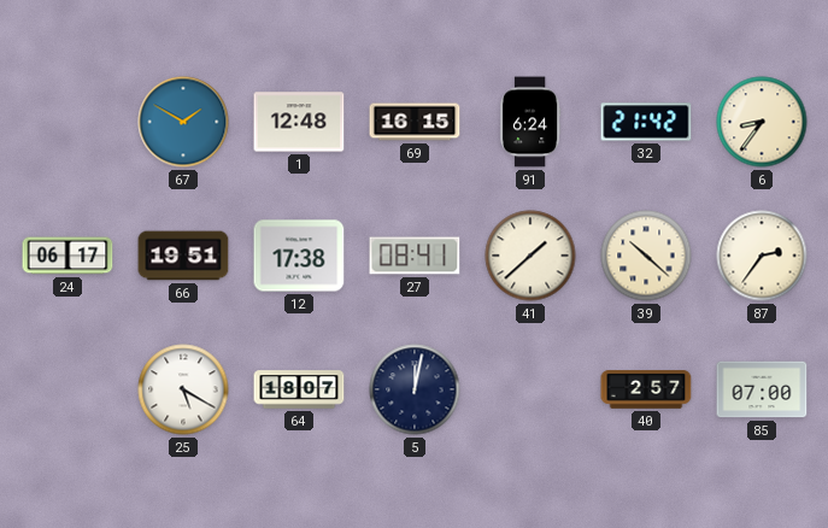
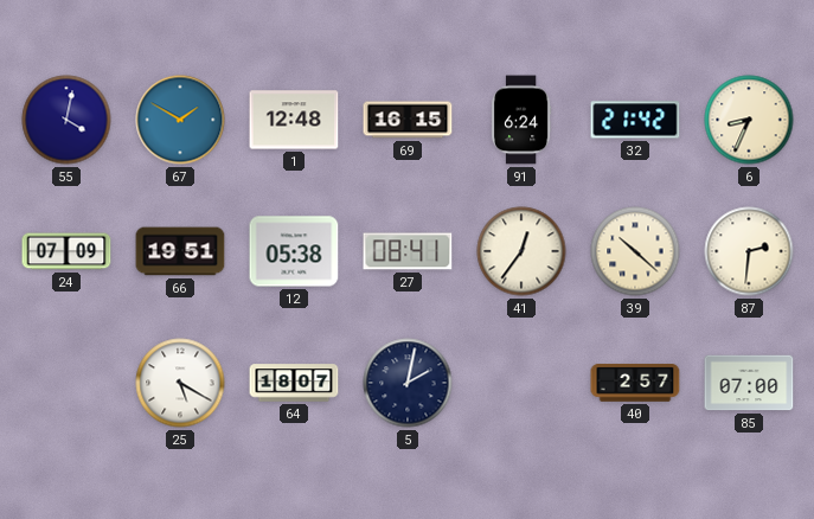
55: none -> 4:02
6: 8:36 -> 8:34
24: 06:17 -> 07:09
12: 17:38 -> 05:38
41: 1:38 -> 12:36
87: 2:36 -> 2:31
5: 12:02 -> 2:02
